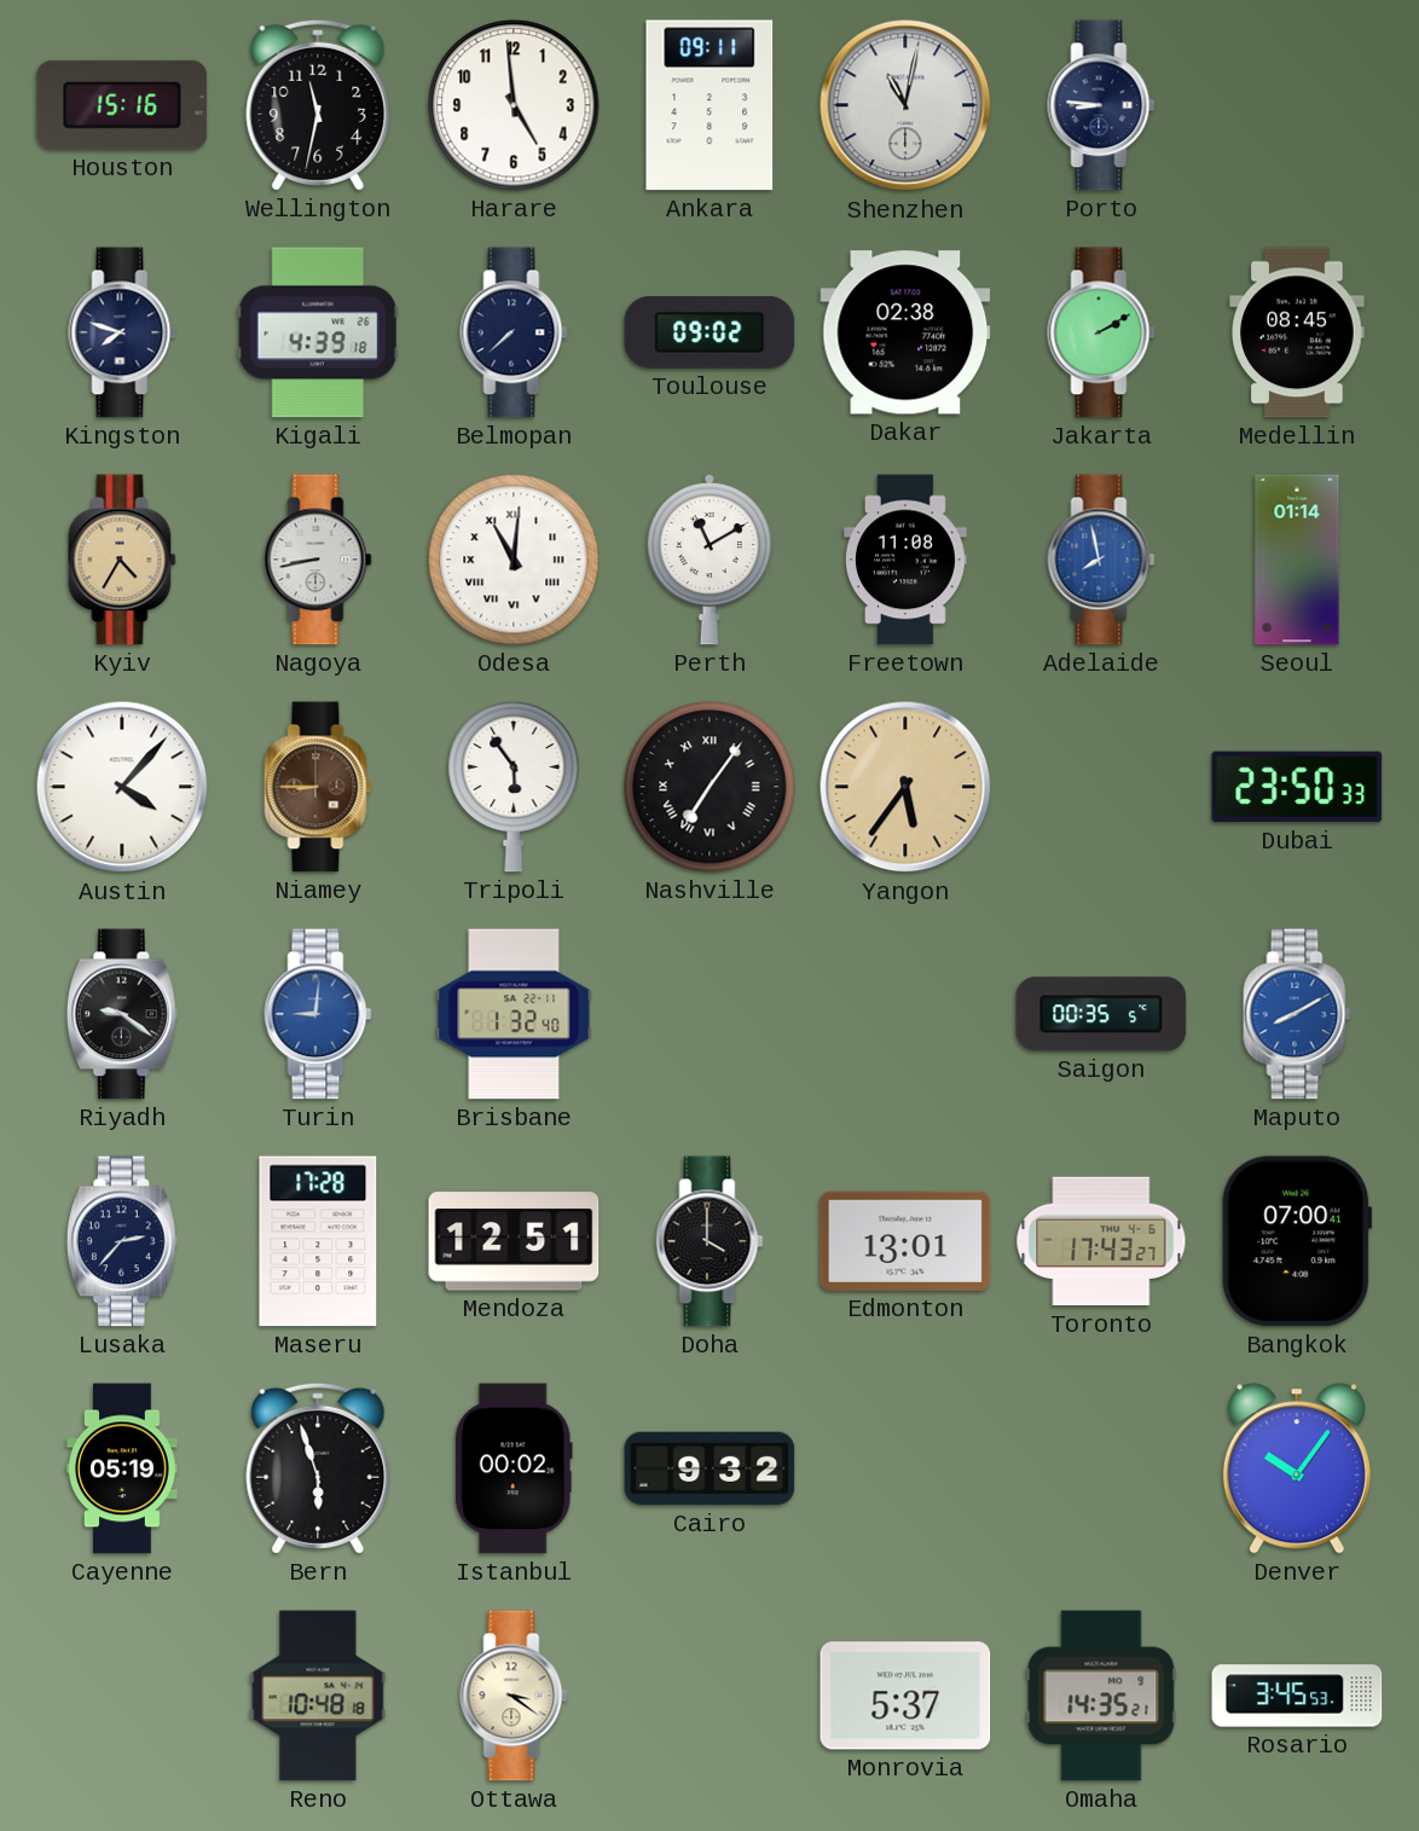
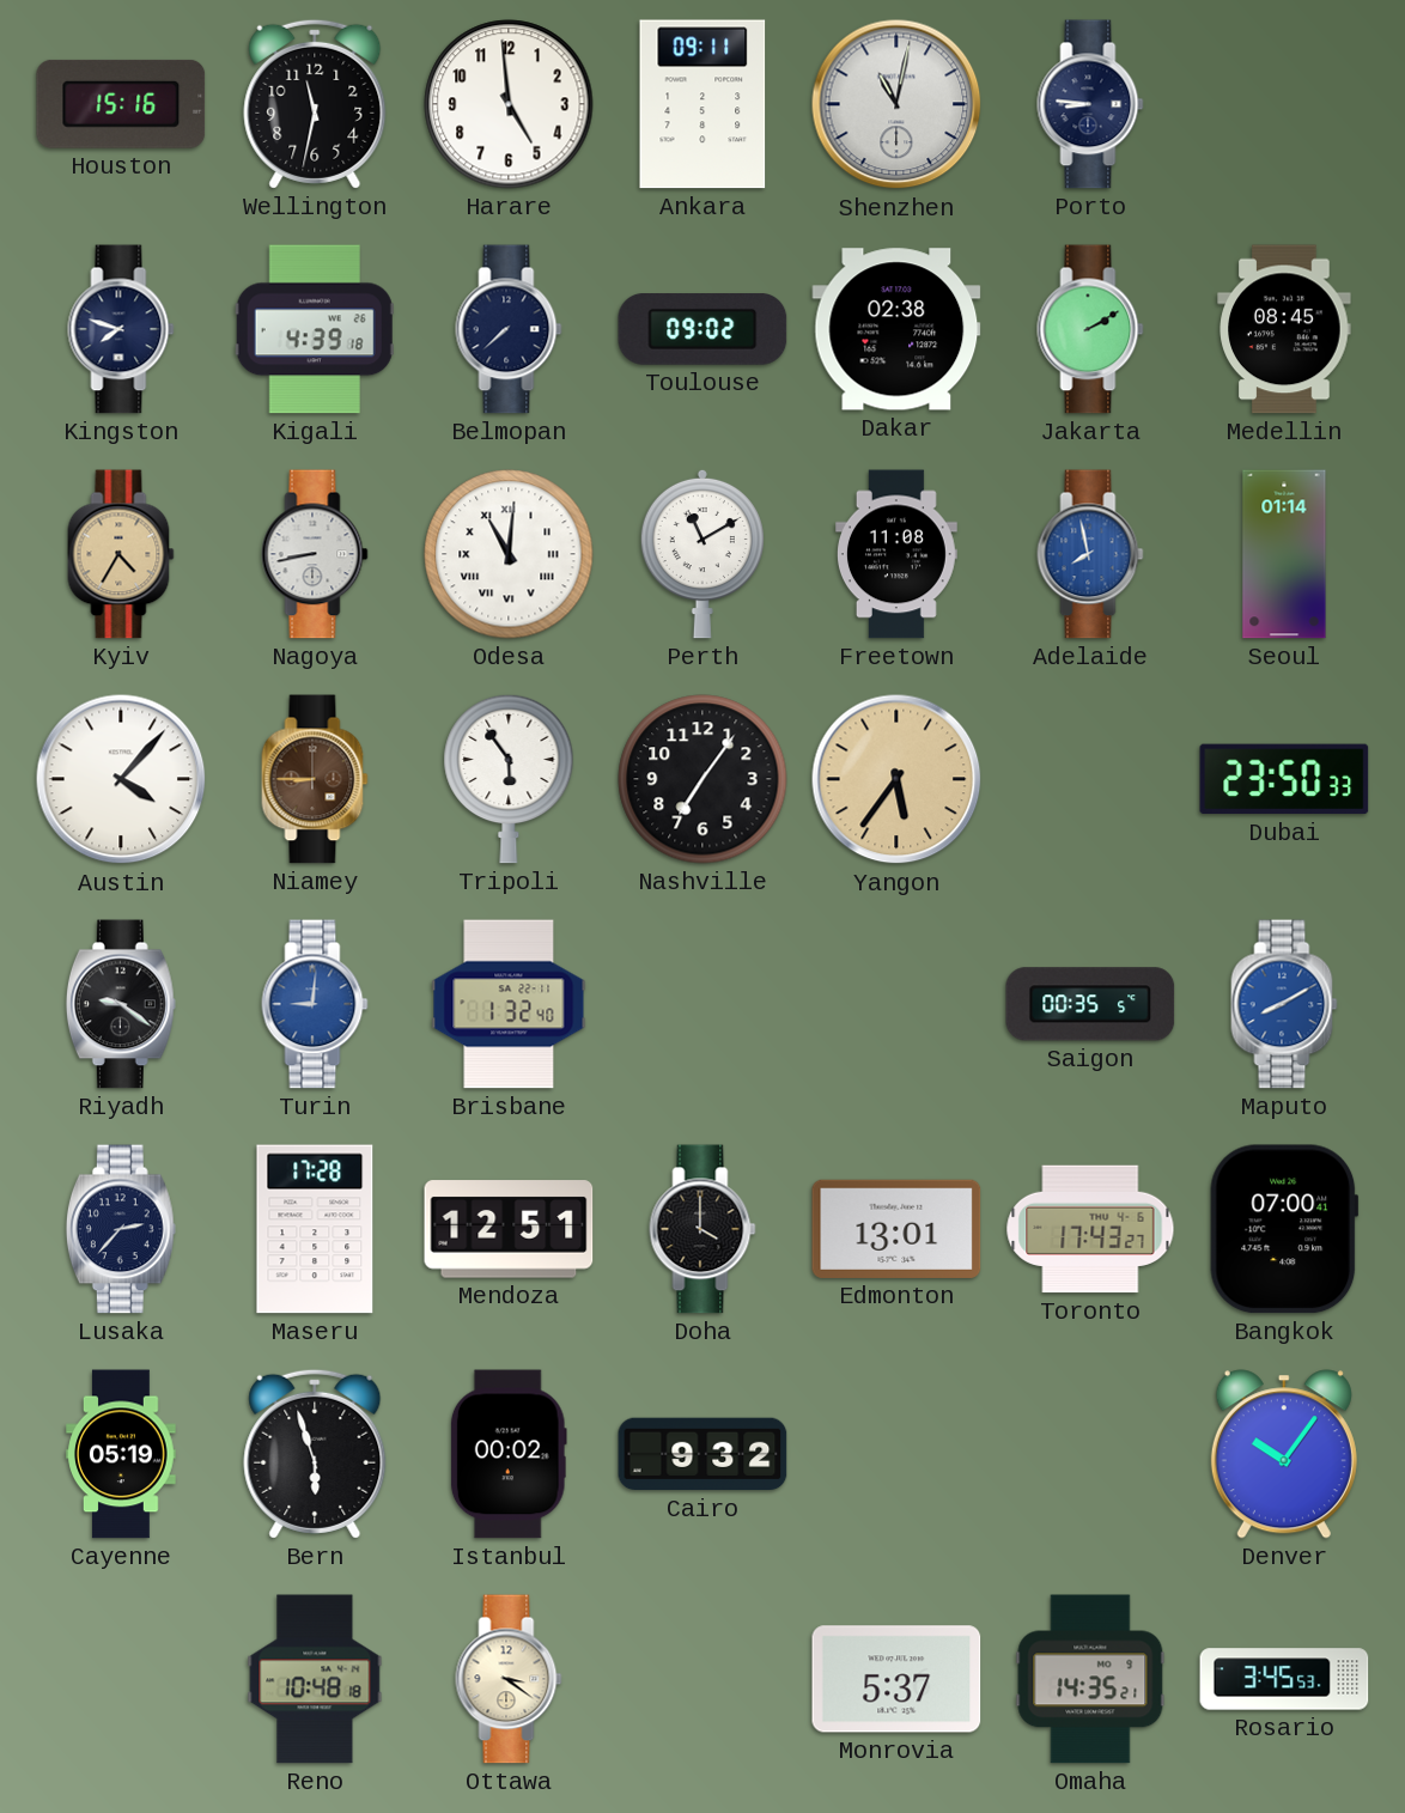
Nashville numerals: Roman -> Arabic
